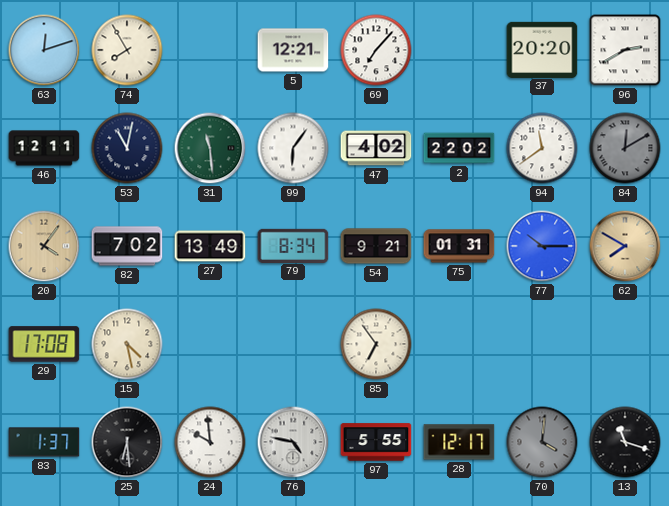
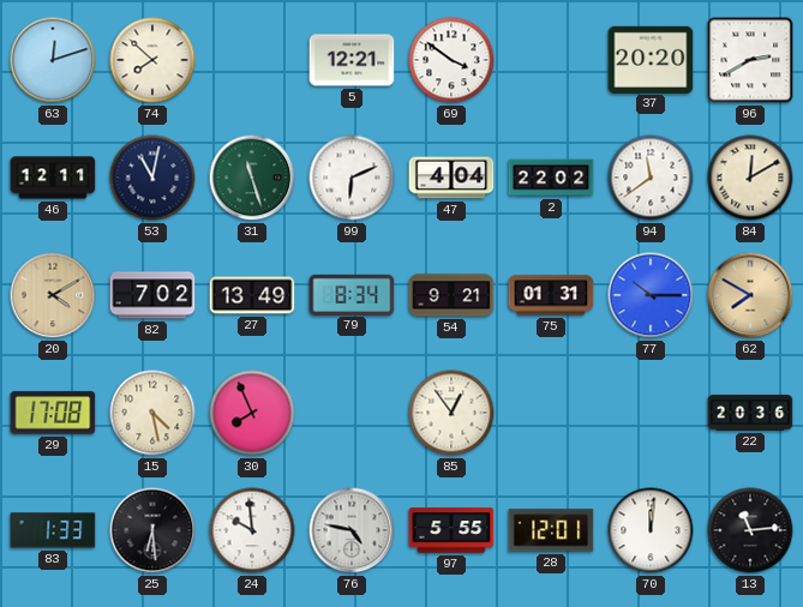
74: 7:55 -> 7:52
69: 7:07 -> 3:51
31: 11:29 -> 11:27
99: 6:06 -> 6:11
47: 4:02 -> 4:04
84 dial: grey -> cream
20: 4:06 -> 4:10
30: none -> 7:56
85: 6:54 -> 12:54
22: none -> 20:36
83: 1:37 -> 1:33
28: 12:17 -> 12:01
70: 4:01 -> 12:01
70 dial: grey -> white
13: 11:18 -> 11:14
